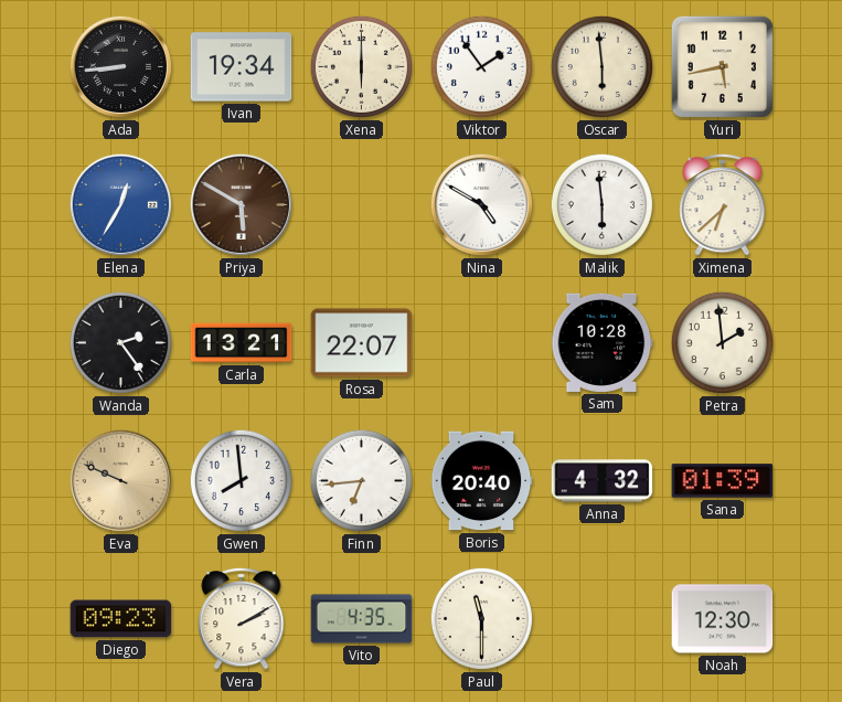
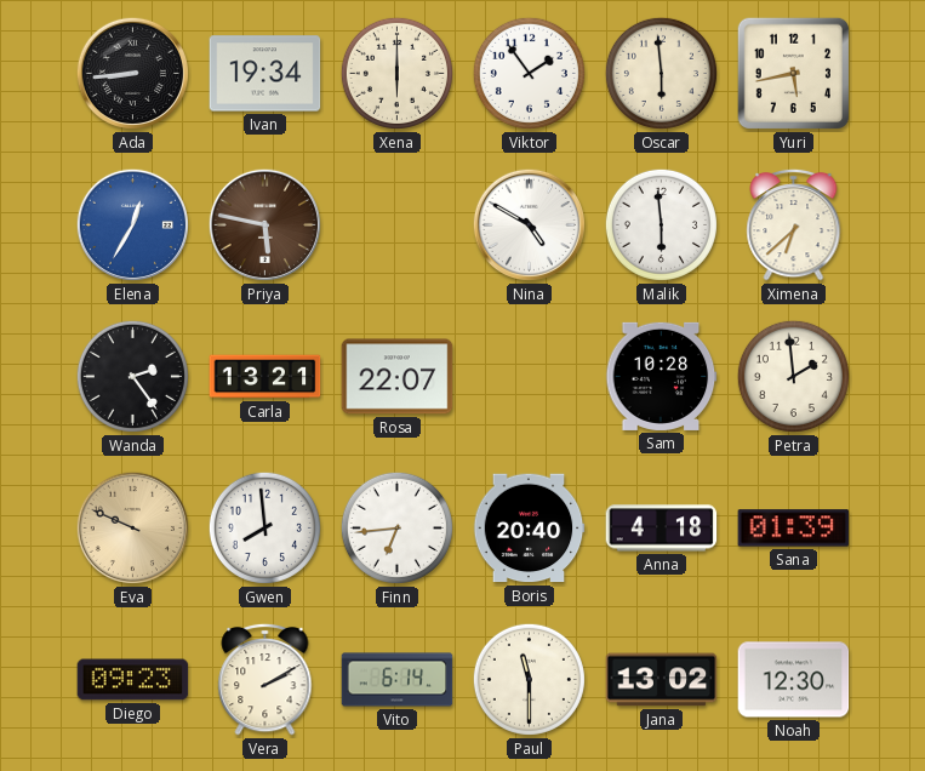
Priya: 5:50 -> 5:47
Anna: 4:32 -> 4:18
Vito: 4:35 -> 6:14
Jana: none -> 13:02
